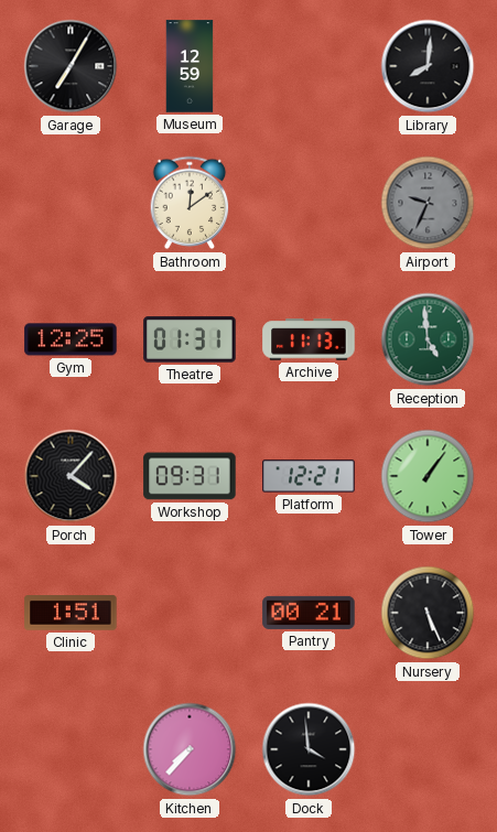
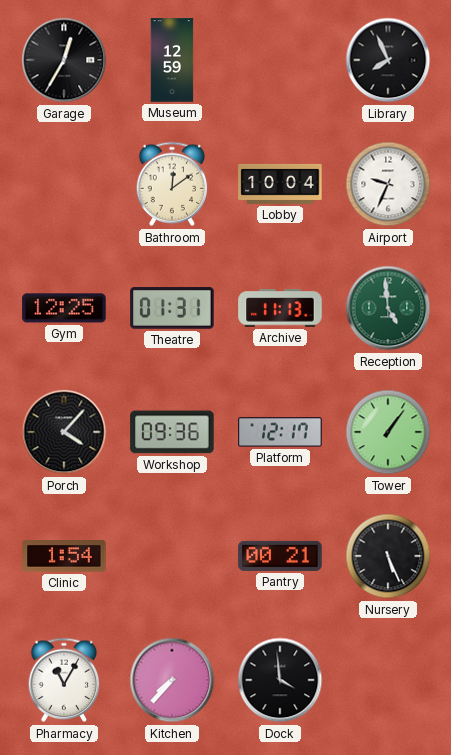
Garage: 7:05 -> 12:35
Library: 8:01 -> 7:56
Lobby: none -> 10:04
Airport dial: grey -> white
Workshop: 09:31 -> 09:36
Platform: 12:21 -> 12:17
Clinic: 1:51 -> 1:54
Pharmacy: none -> 11:05
